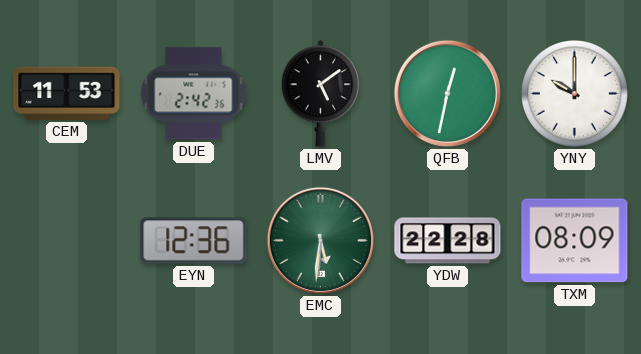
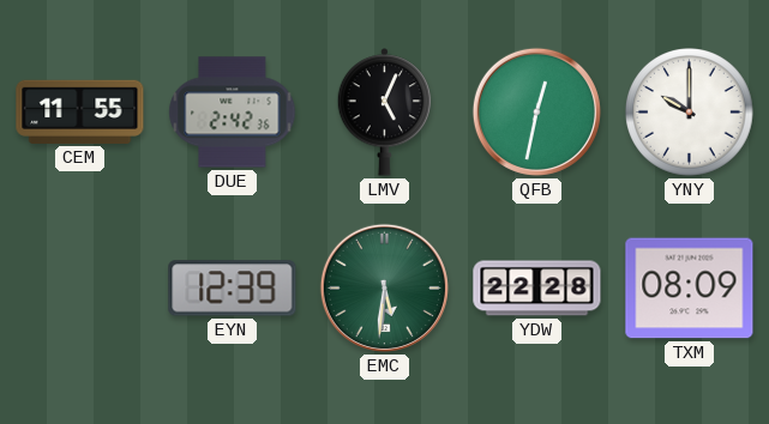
CEM: 11:53 -> 11:55
LMV: 5:09 -> 5:04
EYN: 12:36 -> 12:39
